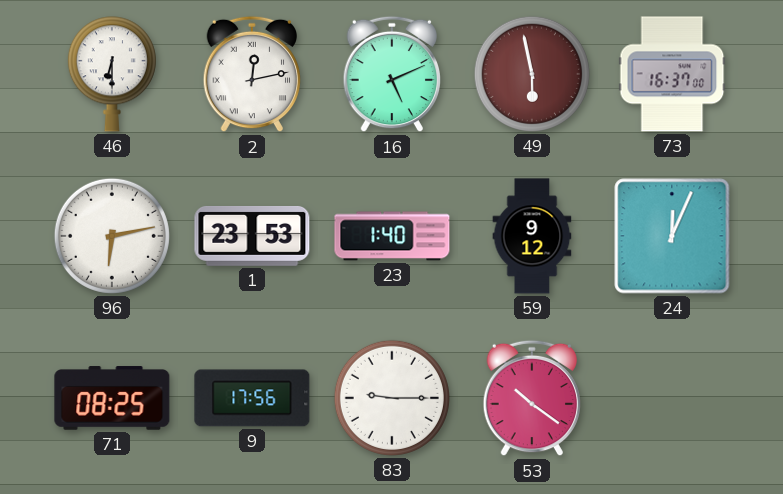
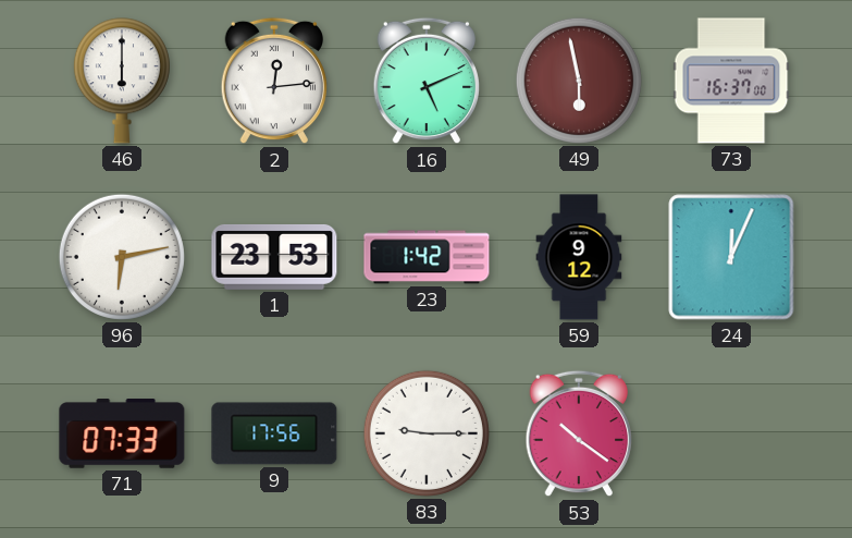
46: 6:30 -> 6:00
2: 12:13 -> 12:14
23: 1:40 -> 1:42
71: 08:25 -> 07:33
